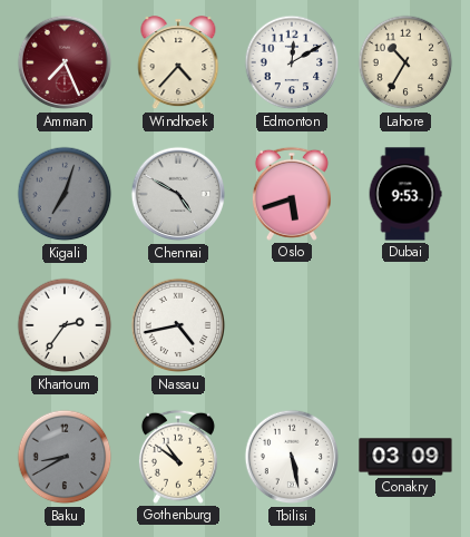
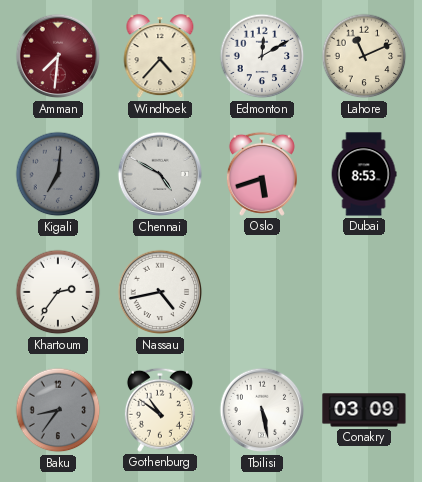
Amman: 7:26 -> 7:31
Lahore: 10:35 -> 11:11
Kigali: 7:03 -> 7:01
Dubai: 9:53 -> 8:53
Baku: 8:40 -> 8:36
